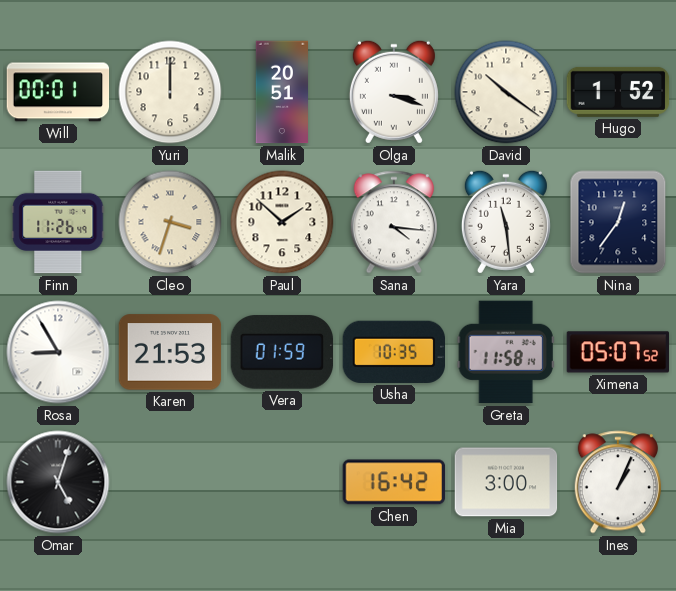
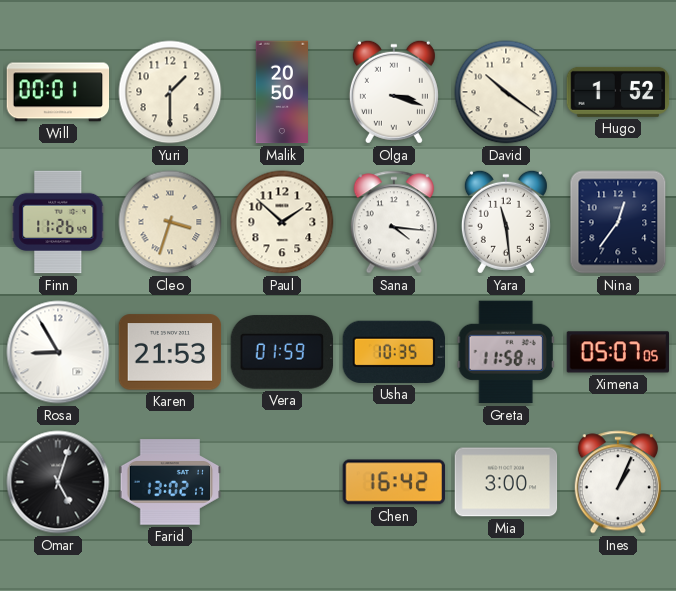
Yuri: 12:00 -> 1:30
Malik: 20:51 -> 20:50
Ximena: 05:07:52 -> 05:07:05
Farid: none -> 13:02
